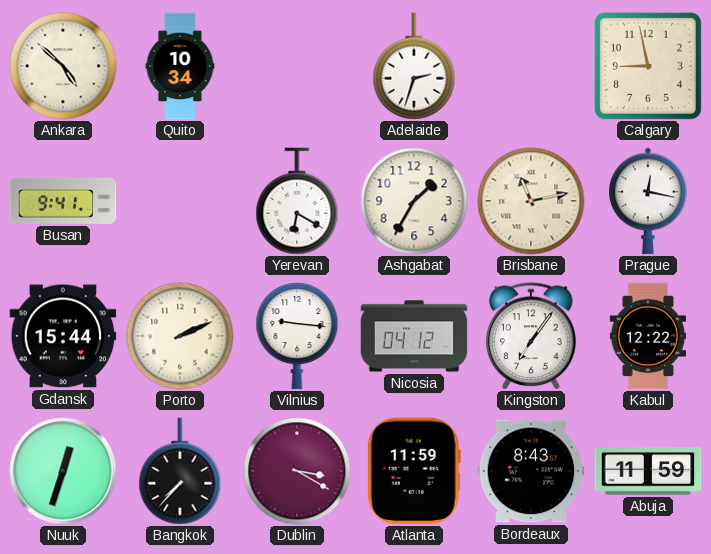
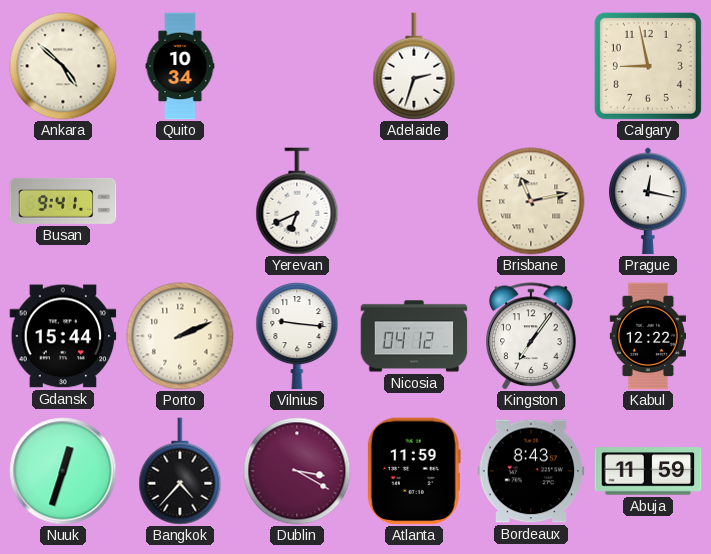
Yerevan: 6:20 -> 6:41
Ashgabat: 1:35 -> none
Bangkok: 7:37 -> 4:37
